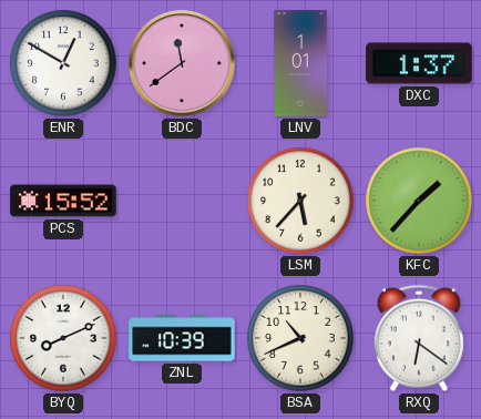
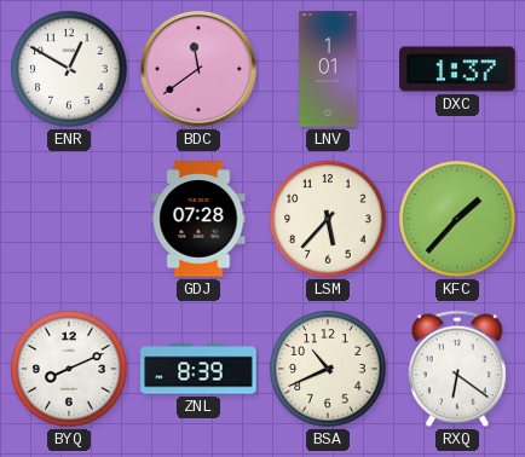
PCS: 15:52 -> none
GDJ: none -> 07:28
ZNL: 10:39 -> 8:39
